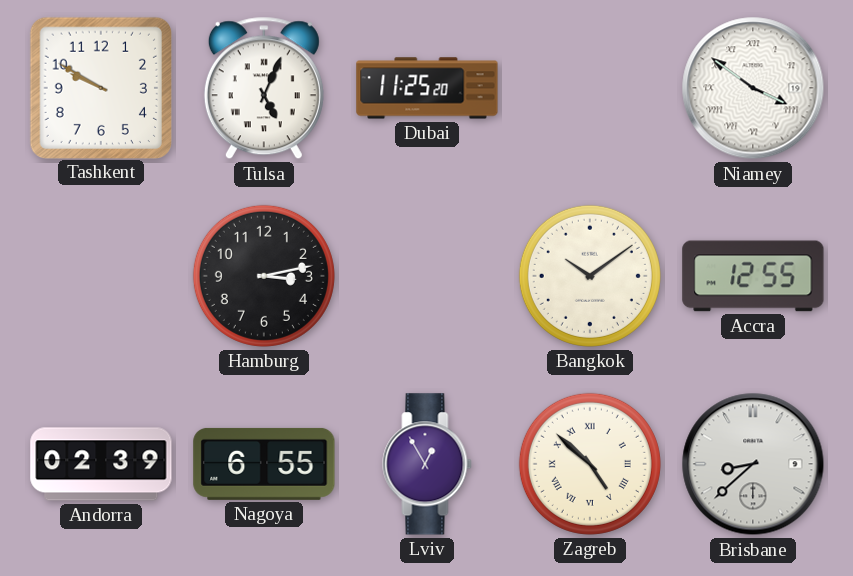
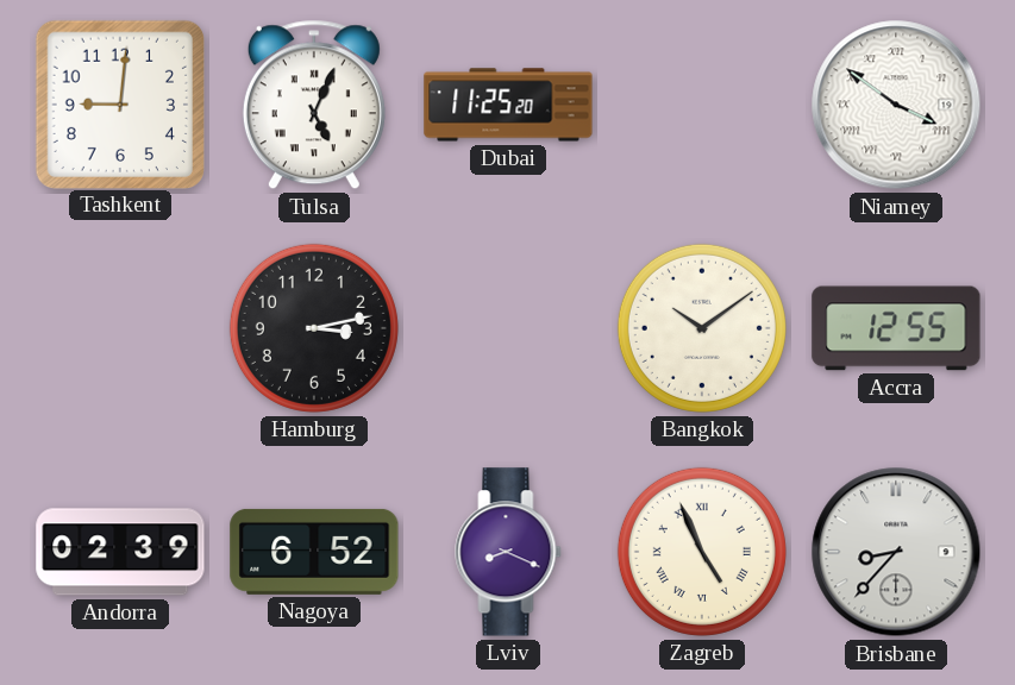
Tashkent: 9:50 -> 9:01
Nagoya: 6:55 -> 6:52
Lviv: 12:55 -> 8:19
Zagreb: 4:52 -> 4:56
Brisbane: 8:38 -> 8:37
